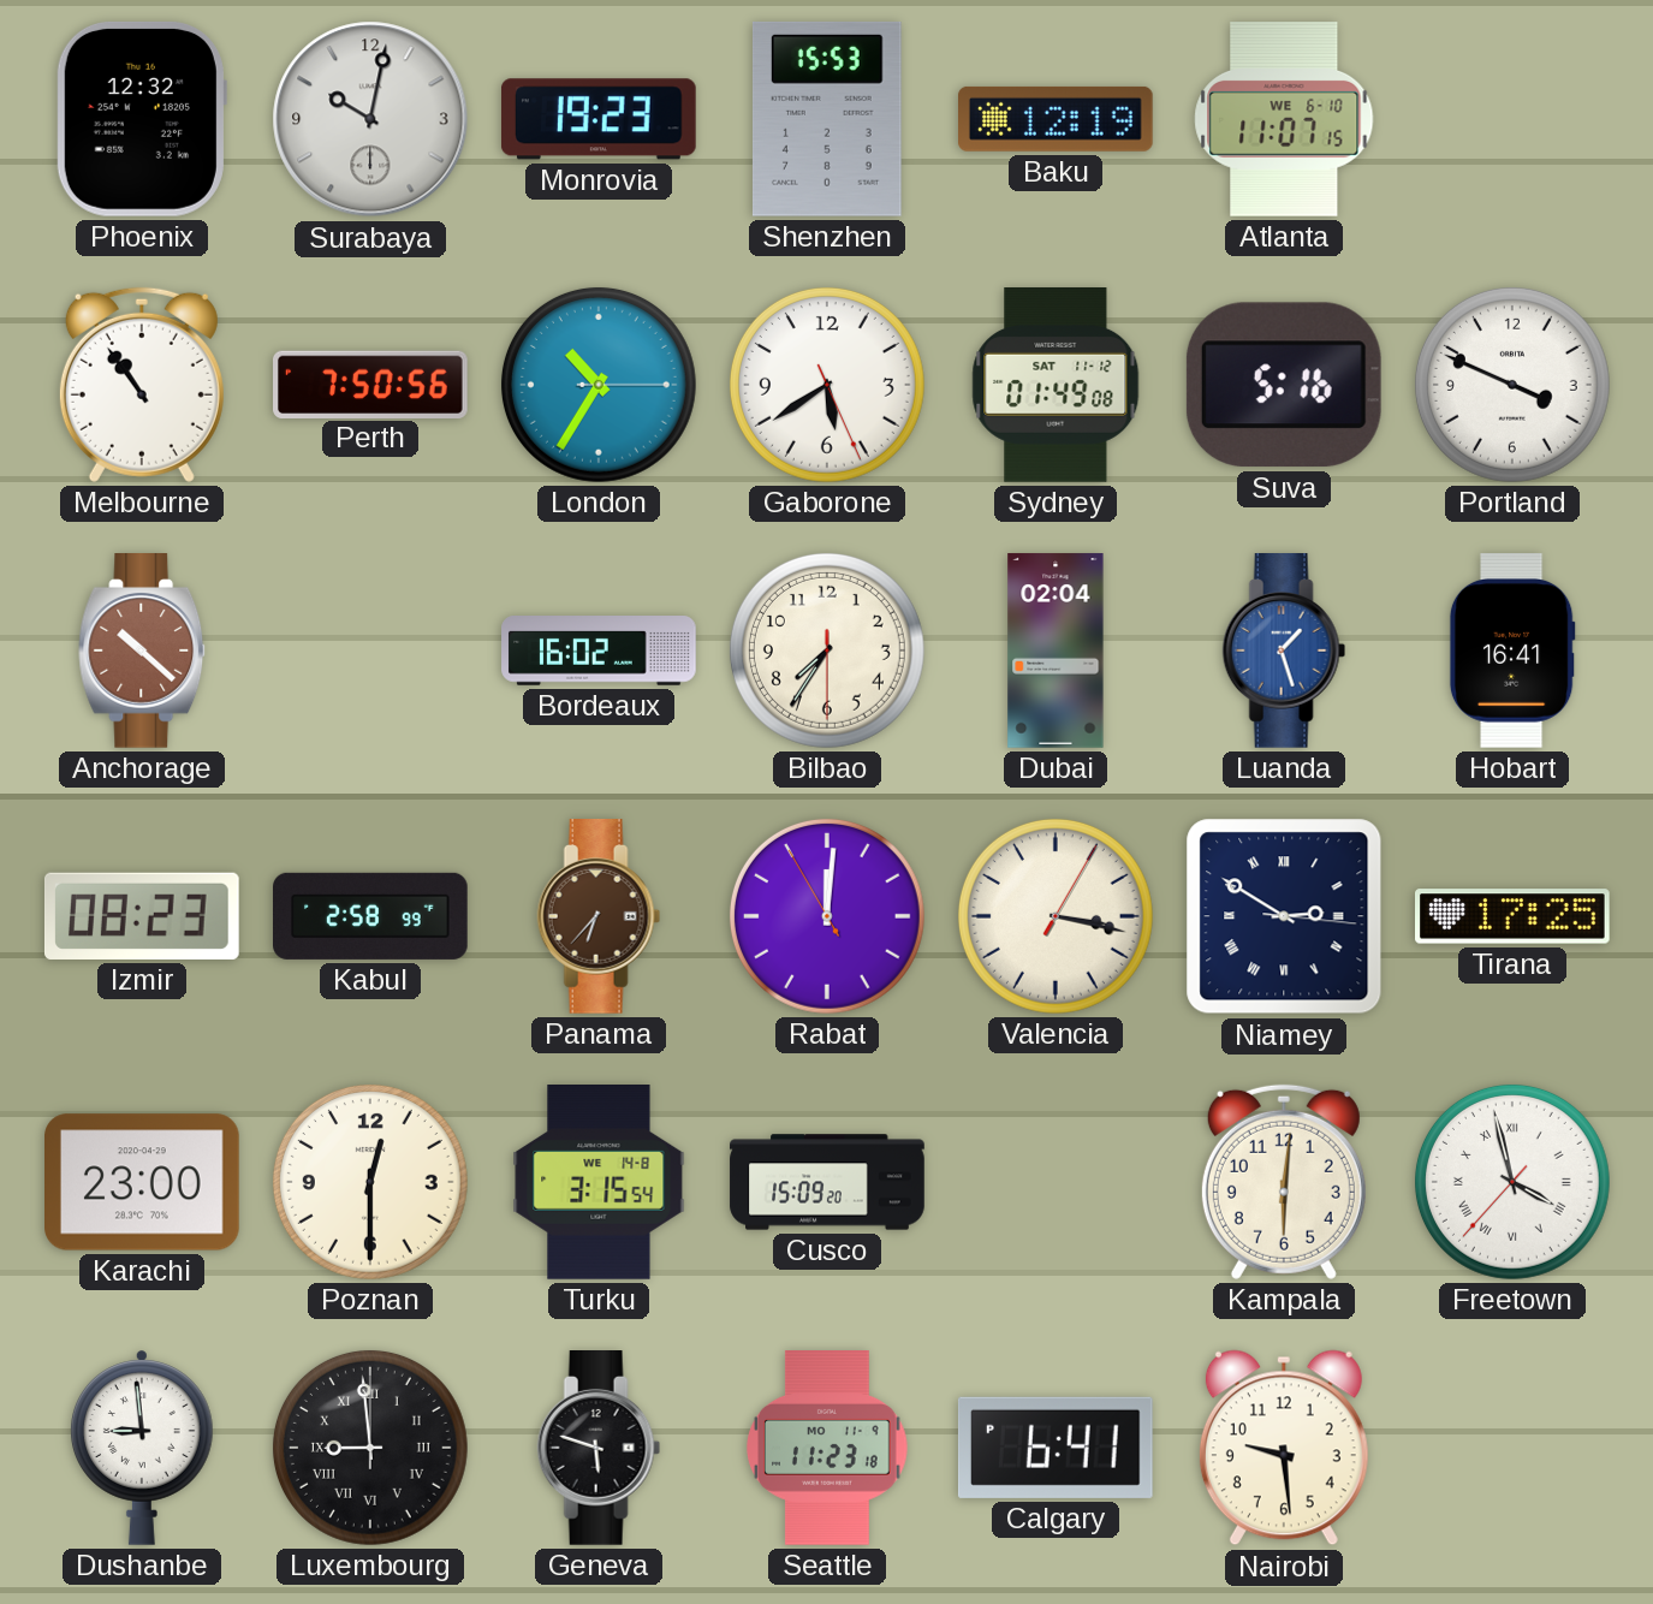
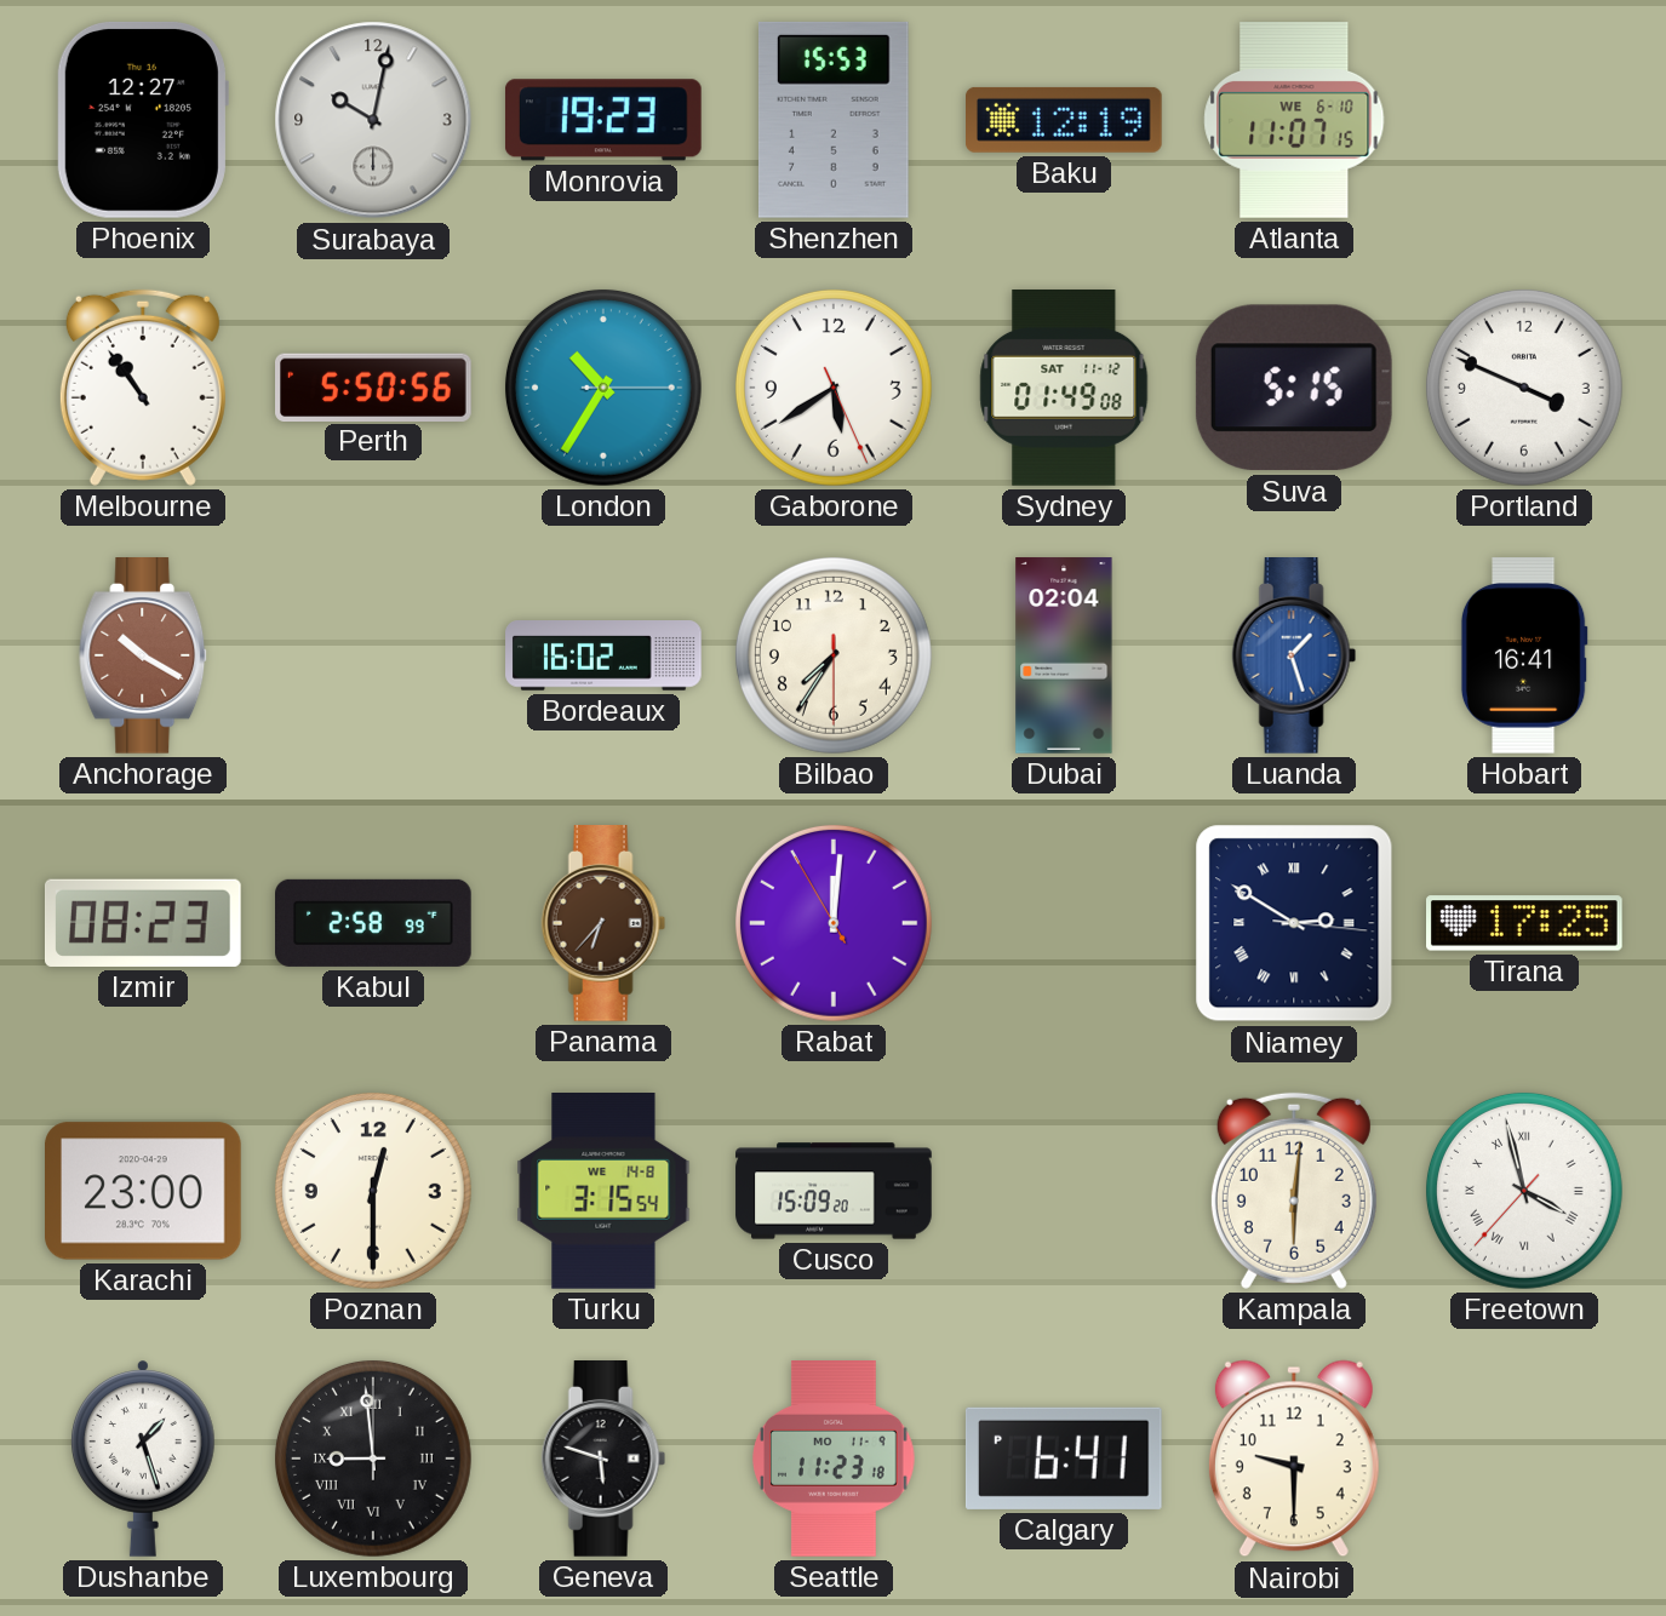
Phoenix: 12:32 -> 12:27
Perth: 7:50 -> 5:50
Suva: 5:16 -> 5:15
Anchorage: 10:22 -> 10:20
Valencia: 3:17 -> none
Dushanbe: 8:59 -> 1:27
Nairobi: 9:29 -> 9:30
